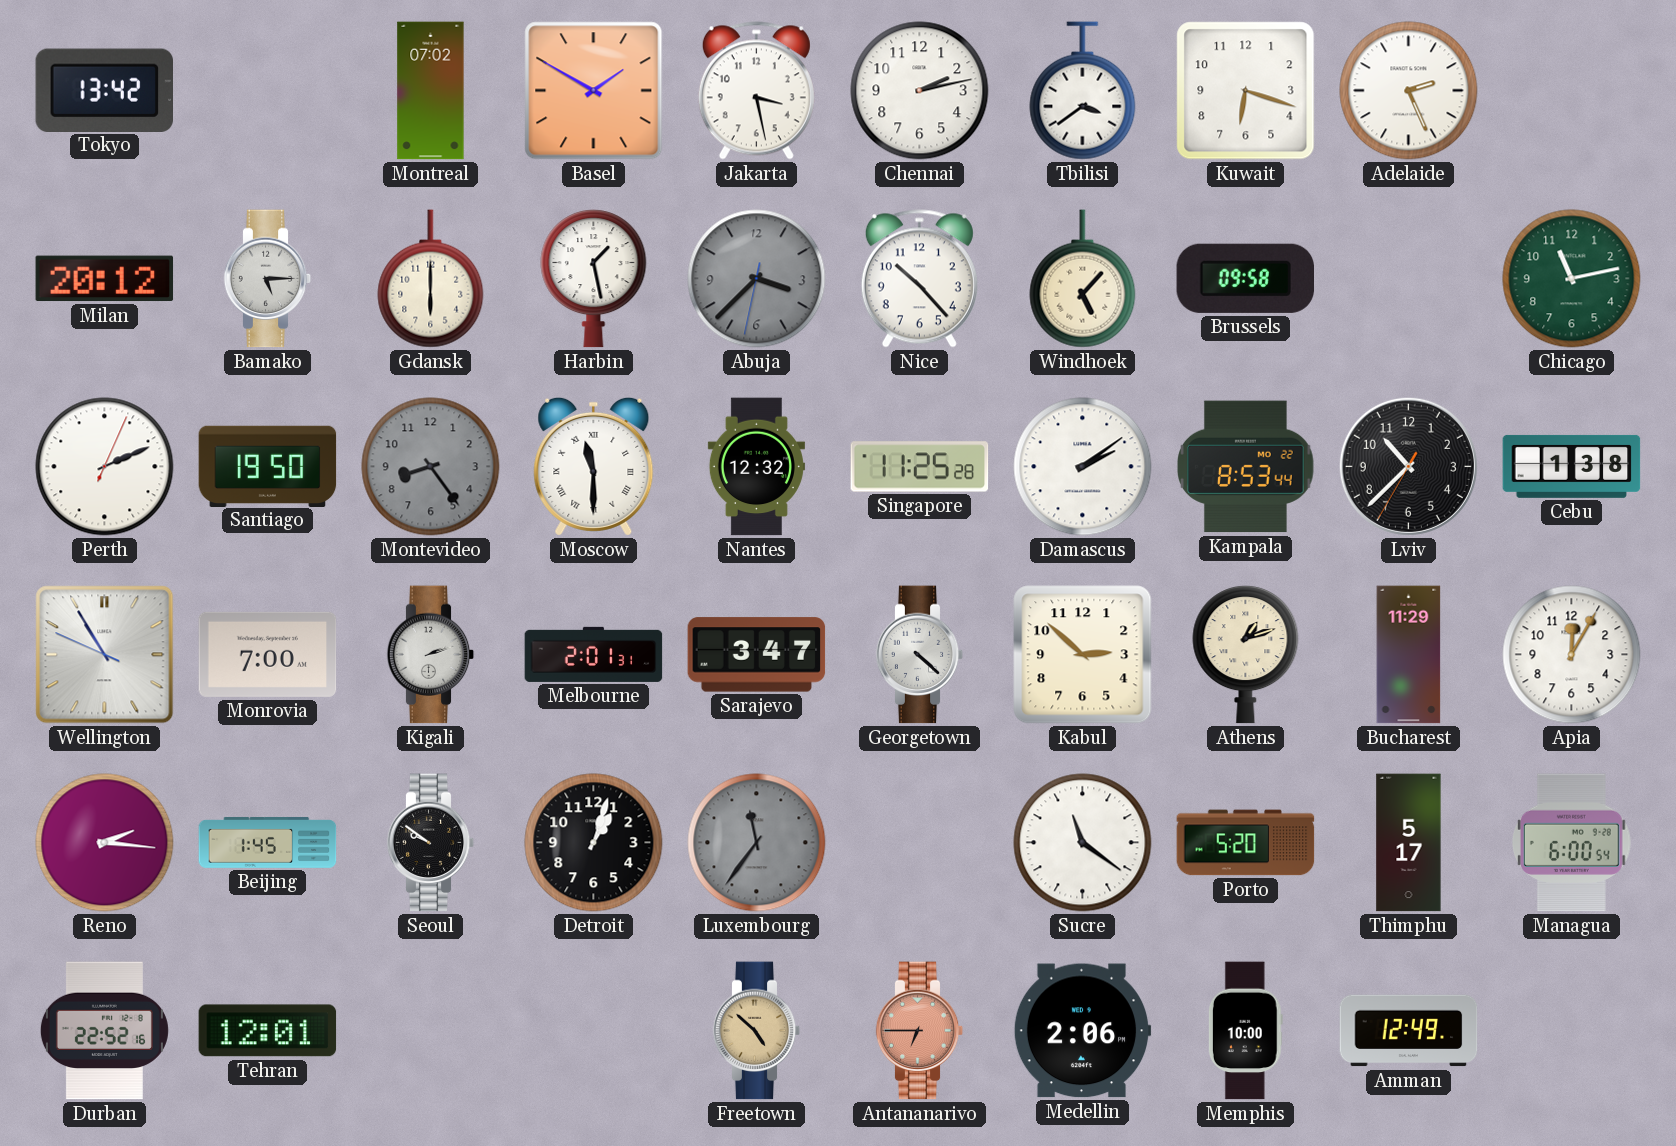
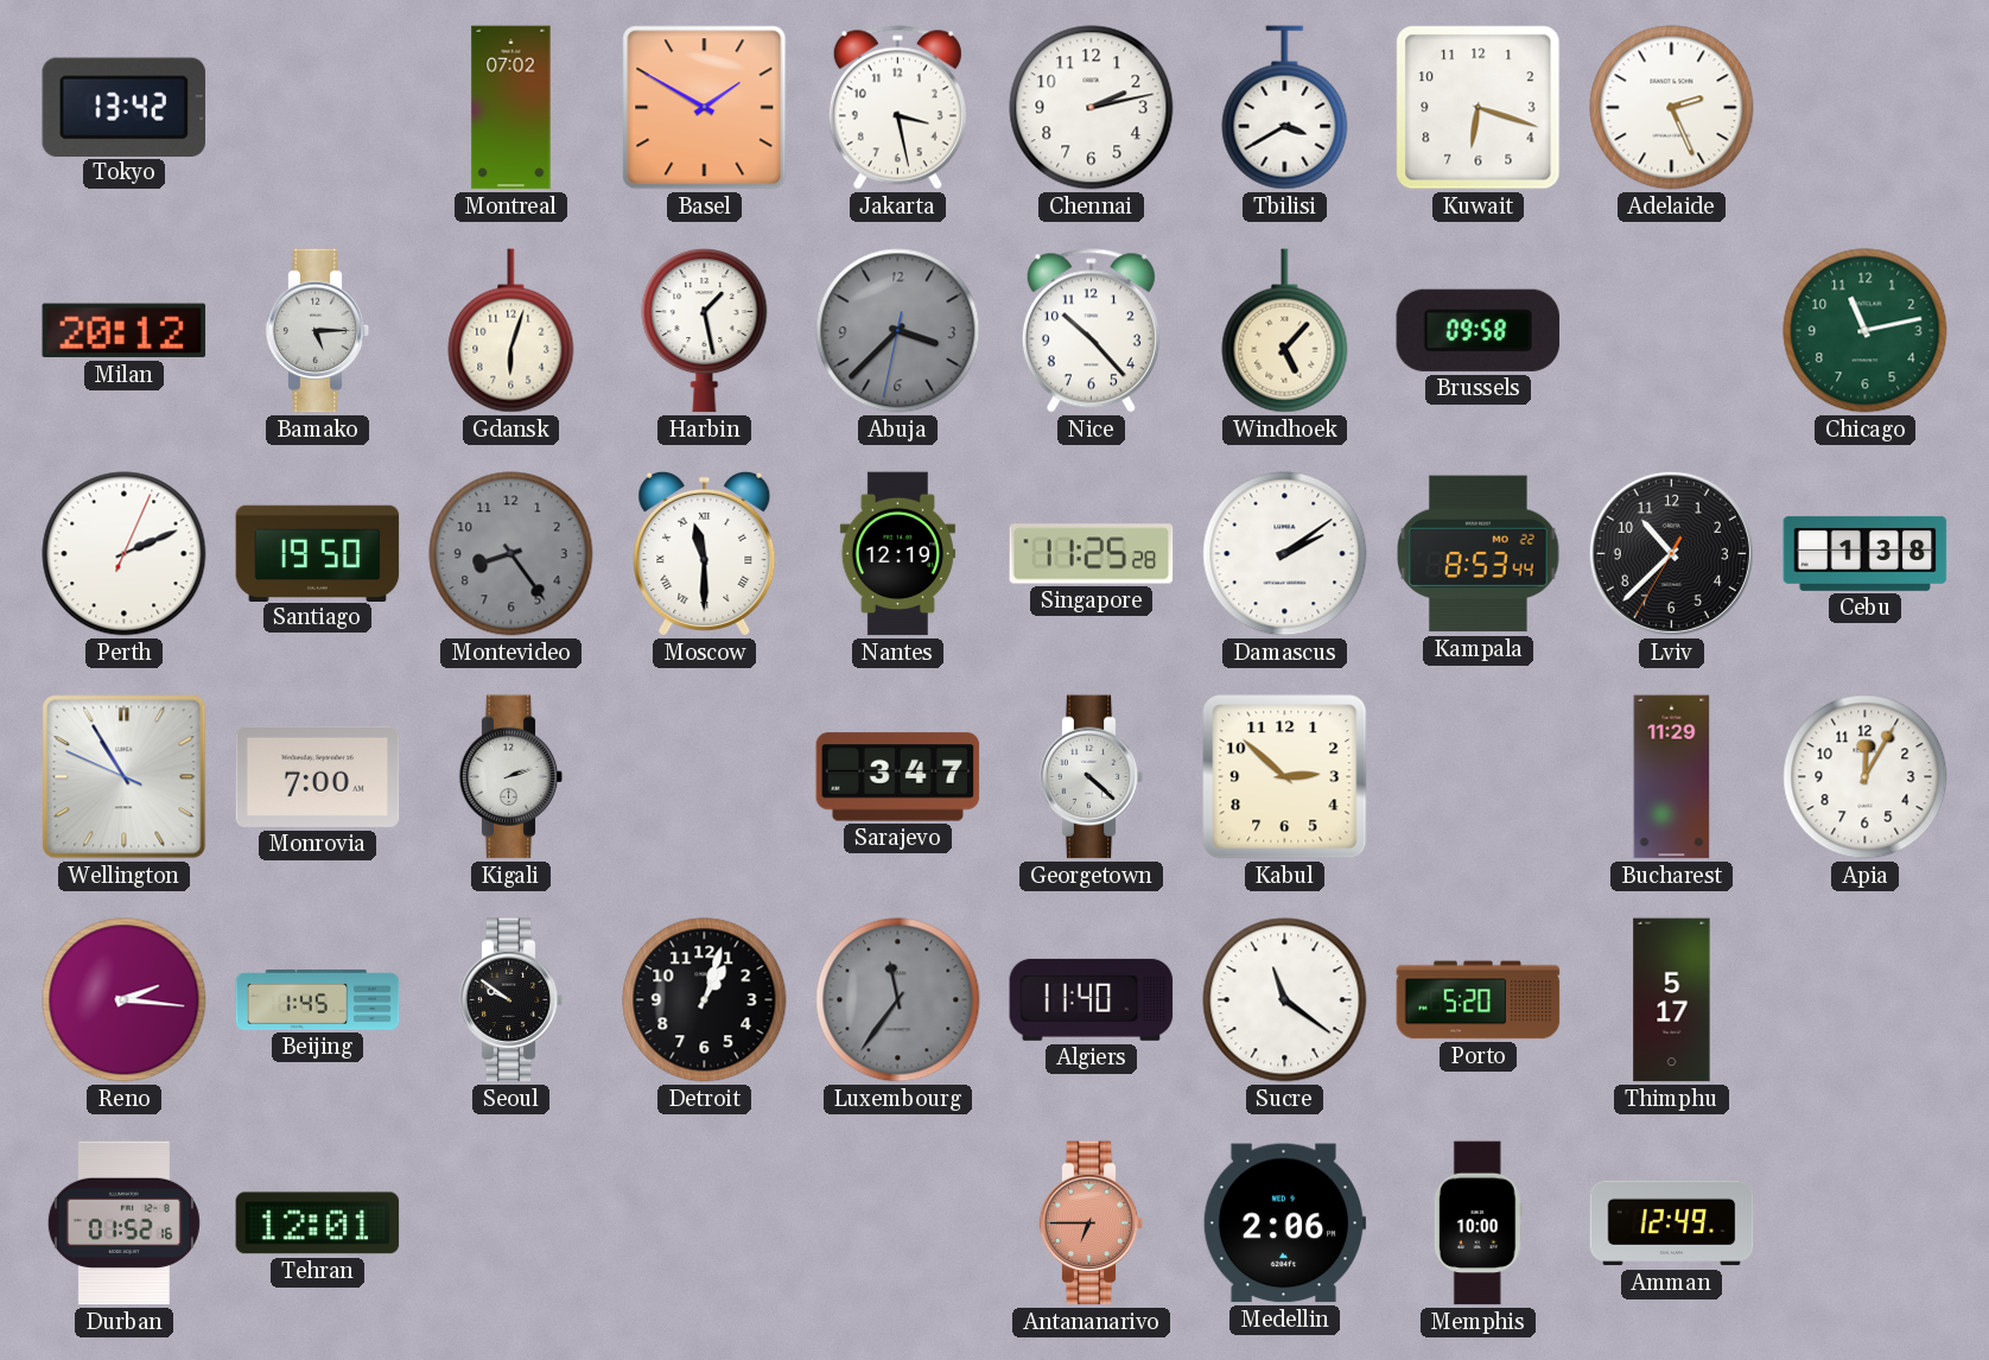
Tbilisi: 3:39 -> 3:40
Gdansk: 6:00 -> 6:03
Nantes: 12:32 -> 12:19
Melbourne: 2:01 -> none
Athens: 1:12 -> none
Algiers: none -> 11:40
Managua: 6:00 -> none
Durban: 22:52 -> 01:52
Freetown: 4:52 -> none
